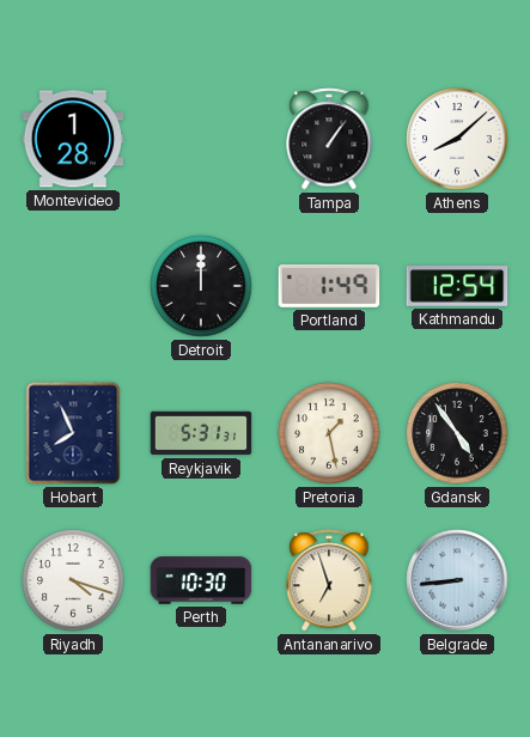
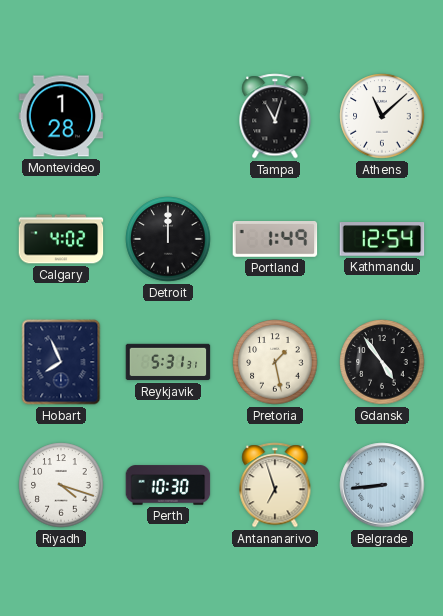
Tampa: 1:06 -> 11:03
Athens: 8:08 -> 11:08
Calgary: none -> 4:02
